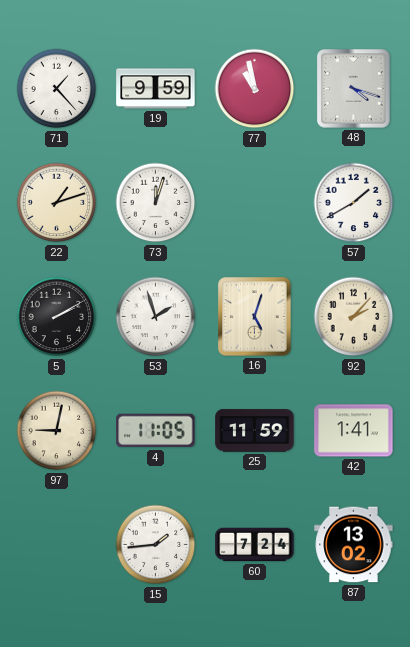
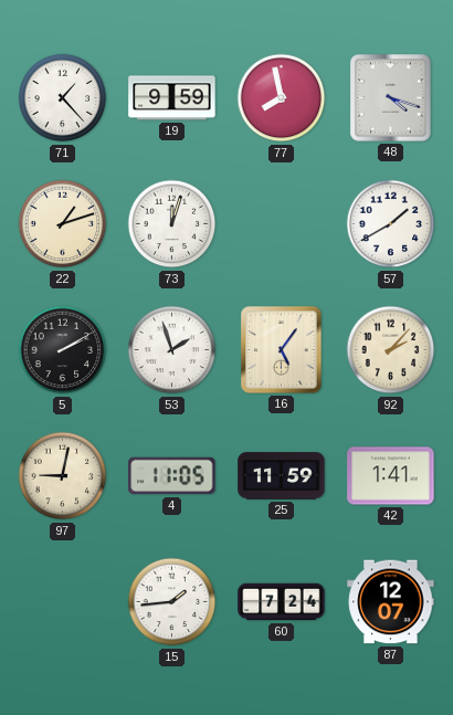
77: 10:58 -> 7:58
16: 5:03 -> 5:06
87: 13:02 -> 12:07
